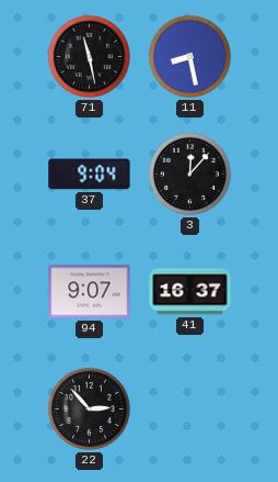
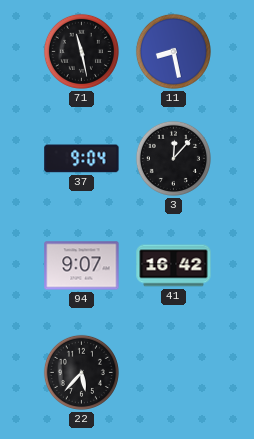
41: 16:37 -> 16:42
22: 2:53 -> 5:37
